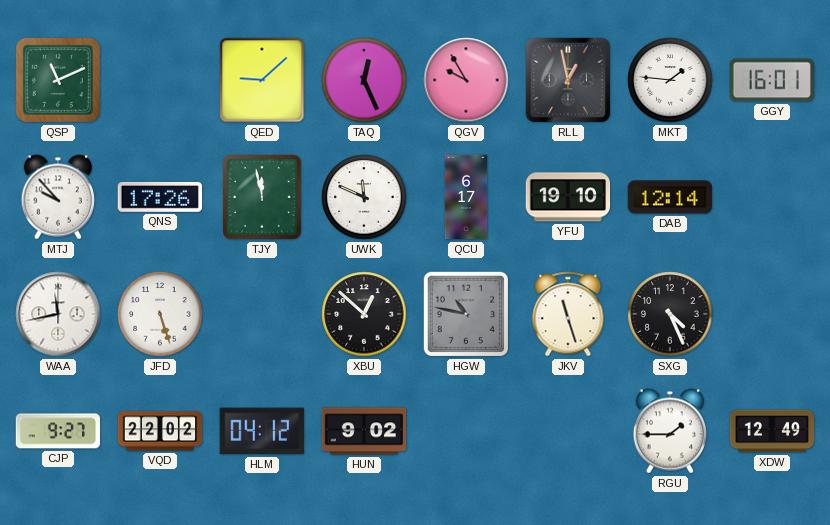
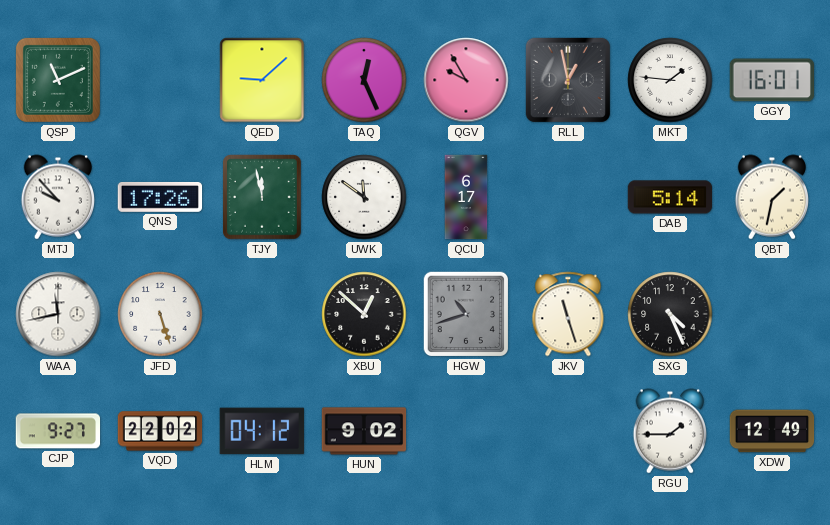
UWK: 11:49 -> 11:51
YFU: 19:10 -> none
DAB: 12:14 -> 5:14
QBT: none -> 1:32
HGW: 10:47 -> 10:42
